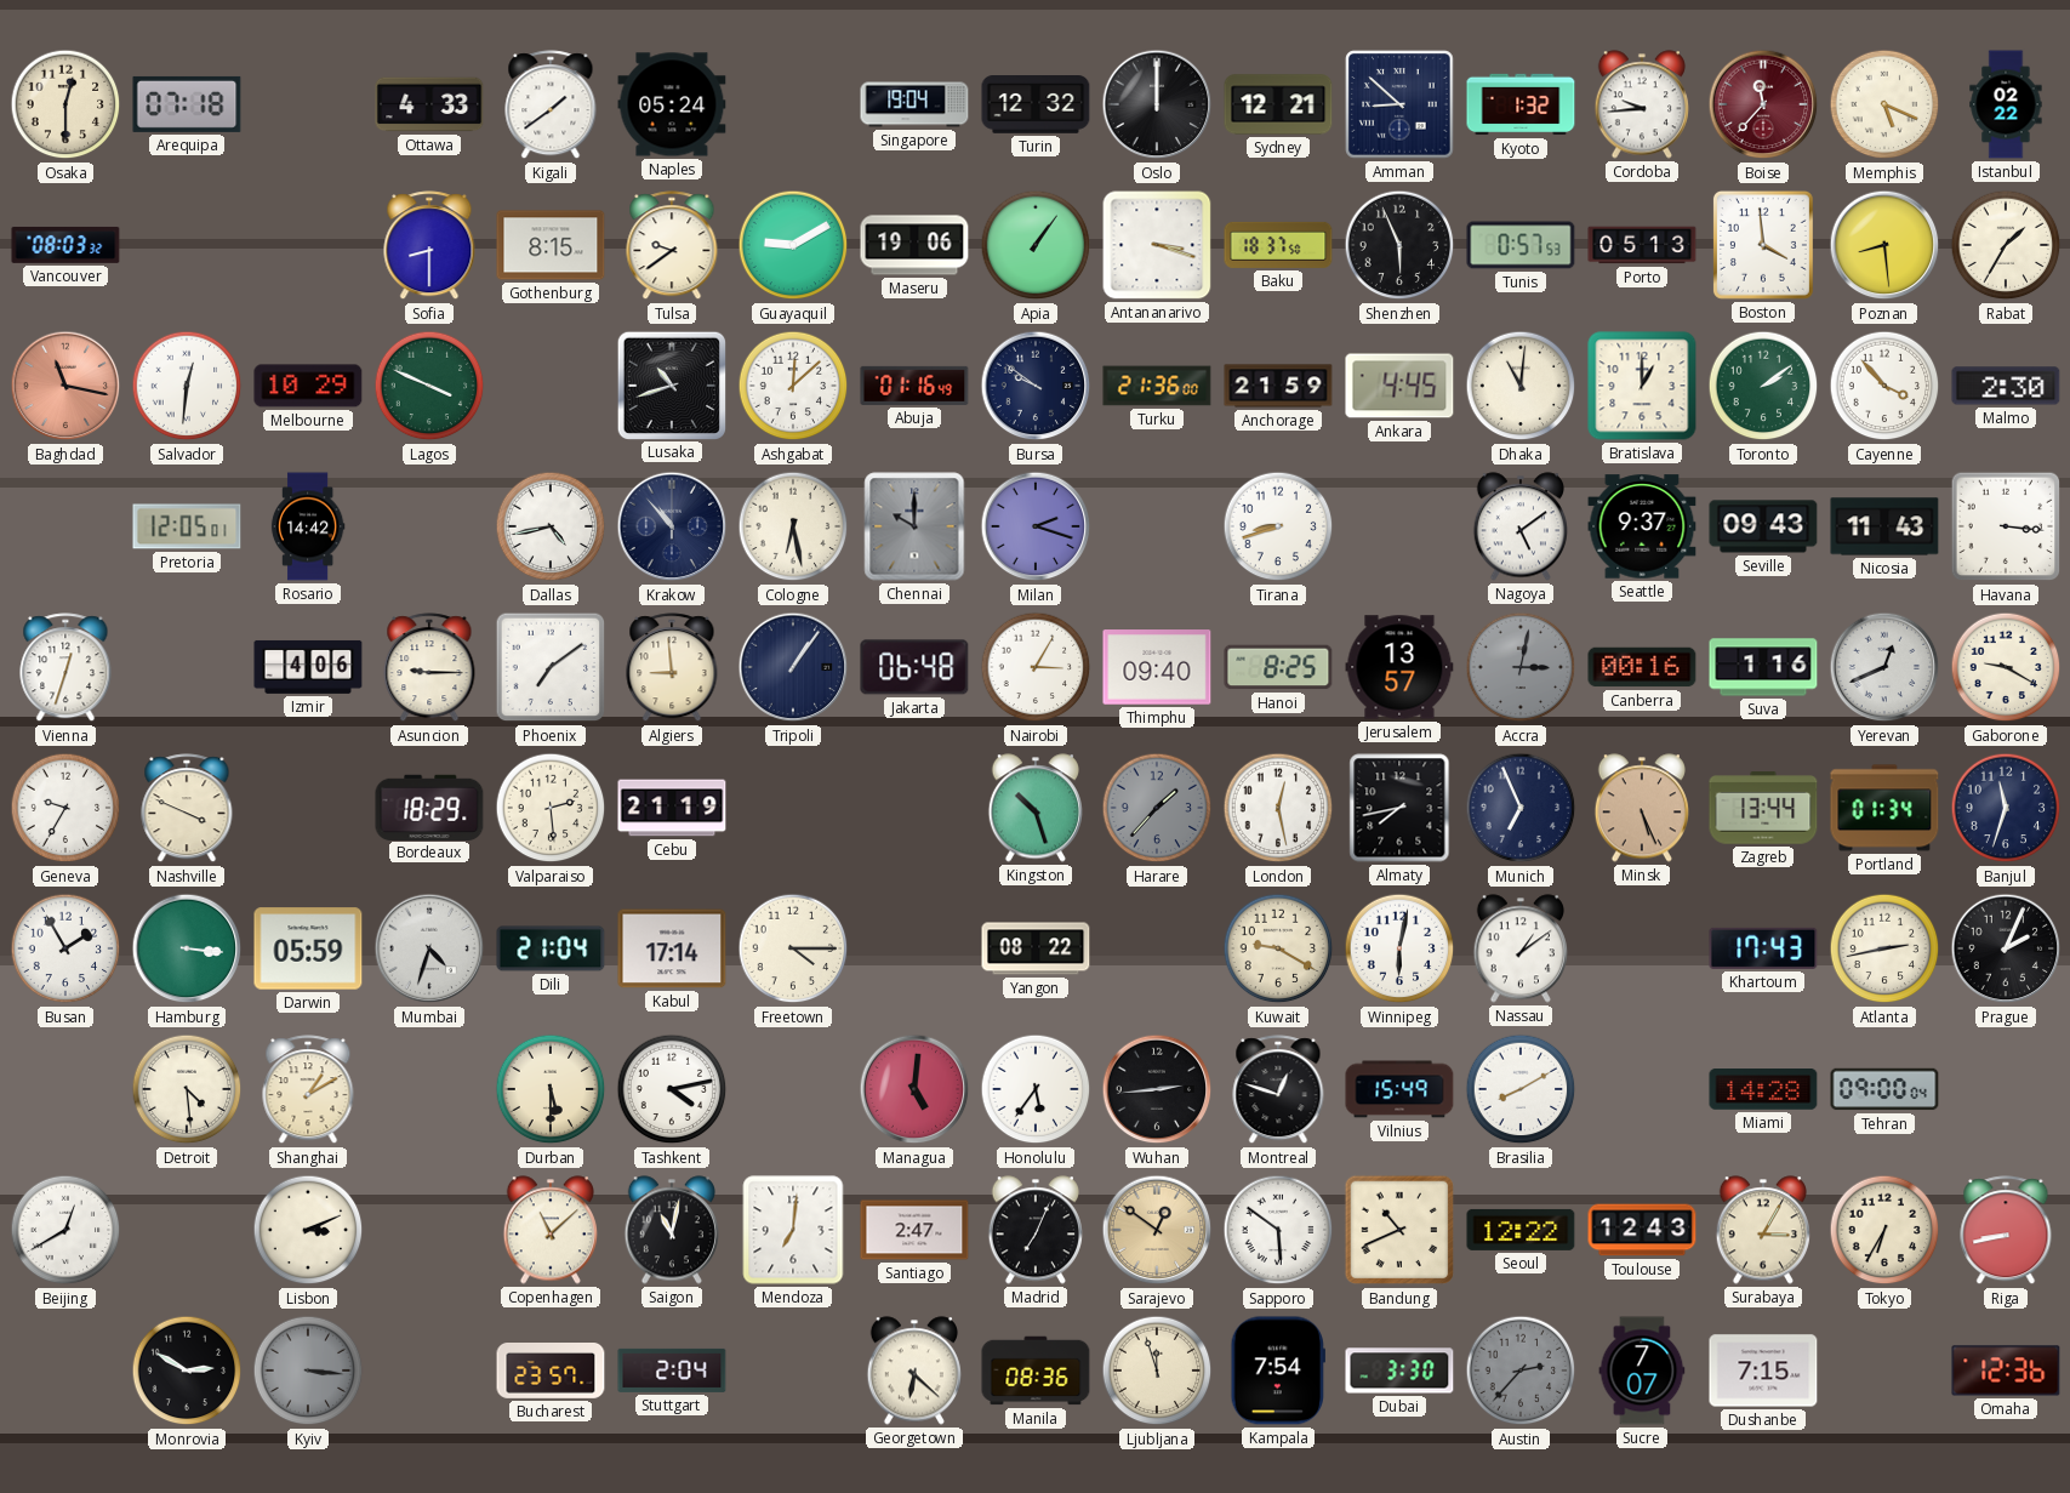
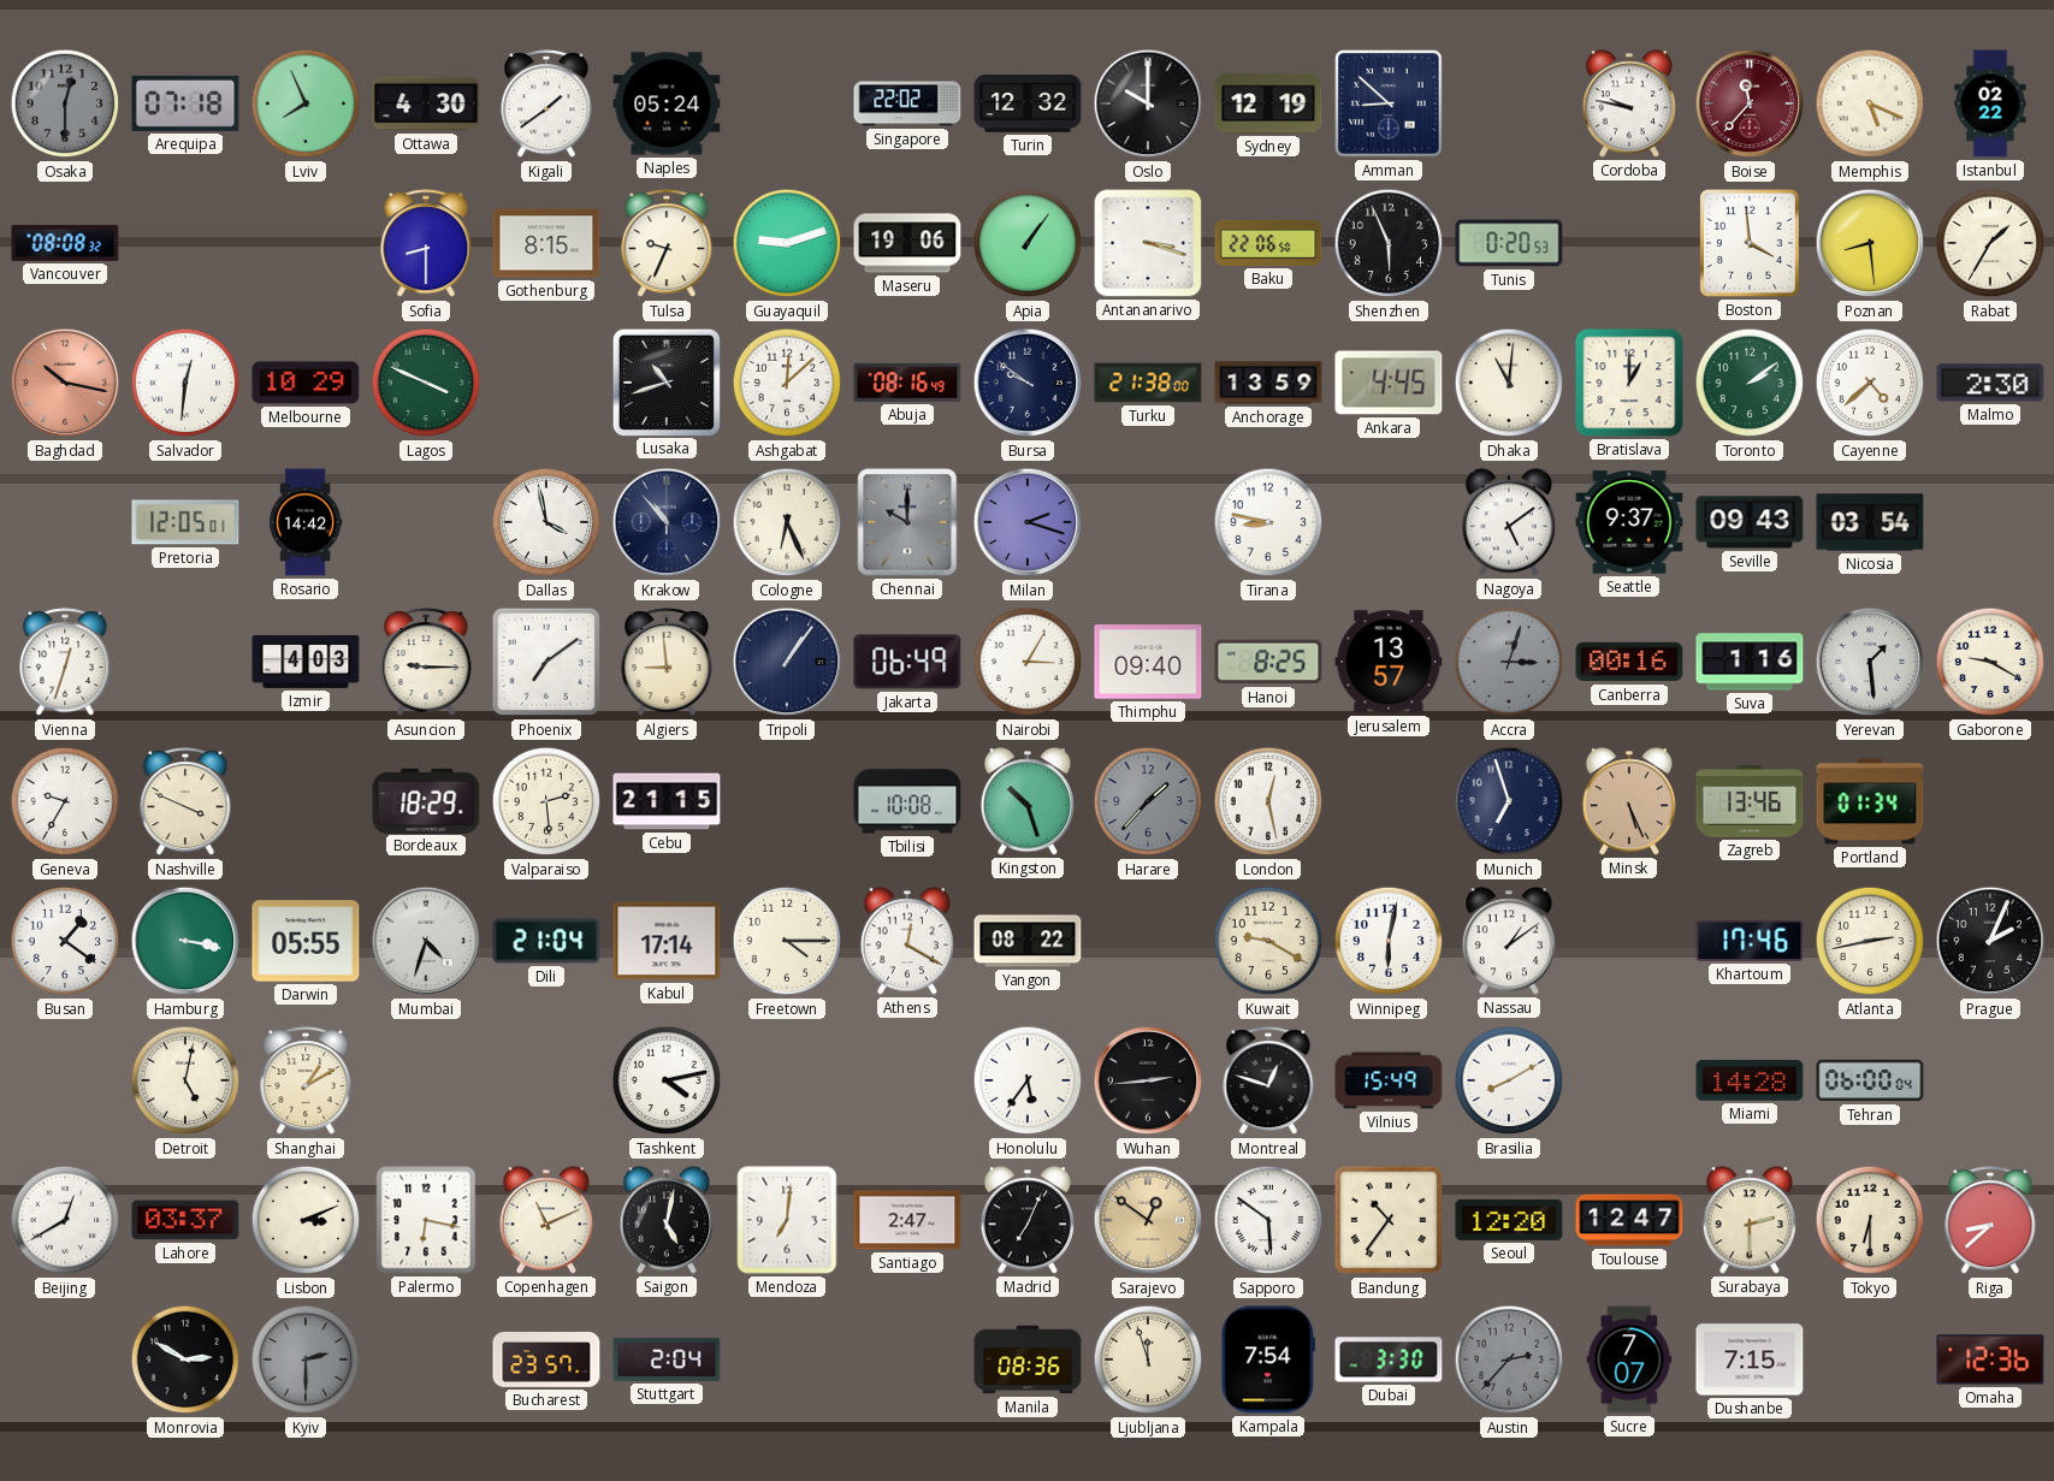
Osaka dial: cream -> grey
Lviv: none -> 7:56
Ottawa: 4:33 -> 4:30
Singapore: 19:04 -> 22:02
Oslo: 12:00 -> 10:00
Sydney: 12:21 -> 12:19
Kyoto: 1:32 -> none
Cordoba: 9:44 -> 9:47
Vancouver: 08:03 -> 08:08
Tulsa: 9:39 -> 9:34
Guayaquil: 9:10 -> 9:12
Baku: 18:37 -> 22:06
Tunis: 0:57 -> 0:20
Porto: 05:13 -> none
Baghdad: 11:17 -> 10:17
Abuja: 01:16 -> 08:16
Turku: 21:36 -> 21:38
Anchorage: 21:59 -> 13:59
Cayenne: 3:53 -> 4:38
Dallas: 4:43 -> 3:58
Cologne: 6:28 -> 6:26
Tirana: 8:42 -> 8:47
Nicosia: 11:43 -> 03:54
Havana: 3:16 -> none
Izmir: 4:06 -> 4:03
Jakarta: 06:48 -> 06:49
Accra: 3:02 -> 3:03
Yerevan: 12:41 -> 1:29
Cebu: 21:19 -> 21:15
Tbilisi: none -> 10:08
Almaty: 7:43 -> none
Munich: 6:56 -> 6:57
Zagreb: 13:44 -> 13:46
Banjul: 11:33 -> none
Busan: 1:55 -> 1:21
Hamburg: 3:16 -> 3:17
Darwin: 05:59 -> 05:55
Athens: none -> 12:20
Khartoum: 17:43 -> 17:46
Detroit: 4:29 -> 5:02
Durban: 5:30 -> none
Managua: 5:01 -> none
Tehran: 09:00 -> 06:00
Lahore: none -> 03:37
Palermo: none -> 6:17
Copenhagen: 11:08 -> 11:11
Saigon: 11:02 -> 5:02
Bandung: 10:41 -> 10:36
Seoul: 12:22 -> 12:20
Toulouse: 12:43 -> 12:47
Surabaya: 3:05 -> 2:30
Tokyo: 6:35 -> 6:30
Riga: 8:43 -> 8:38
Kyiv: 3:16 -> 2:30
Georgetown: 6:22 -> none
